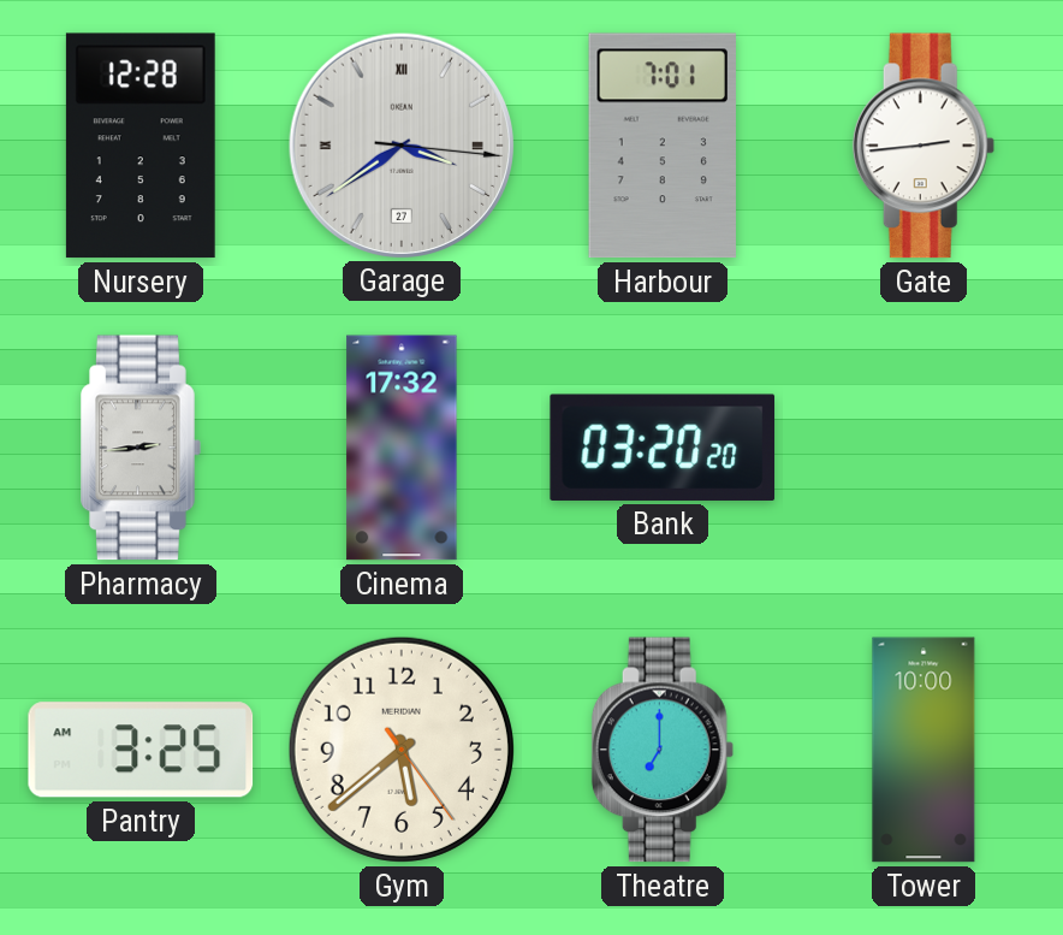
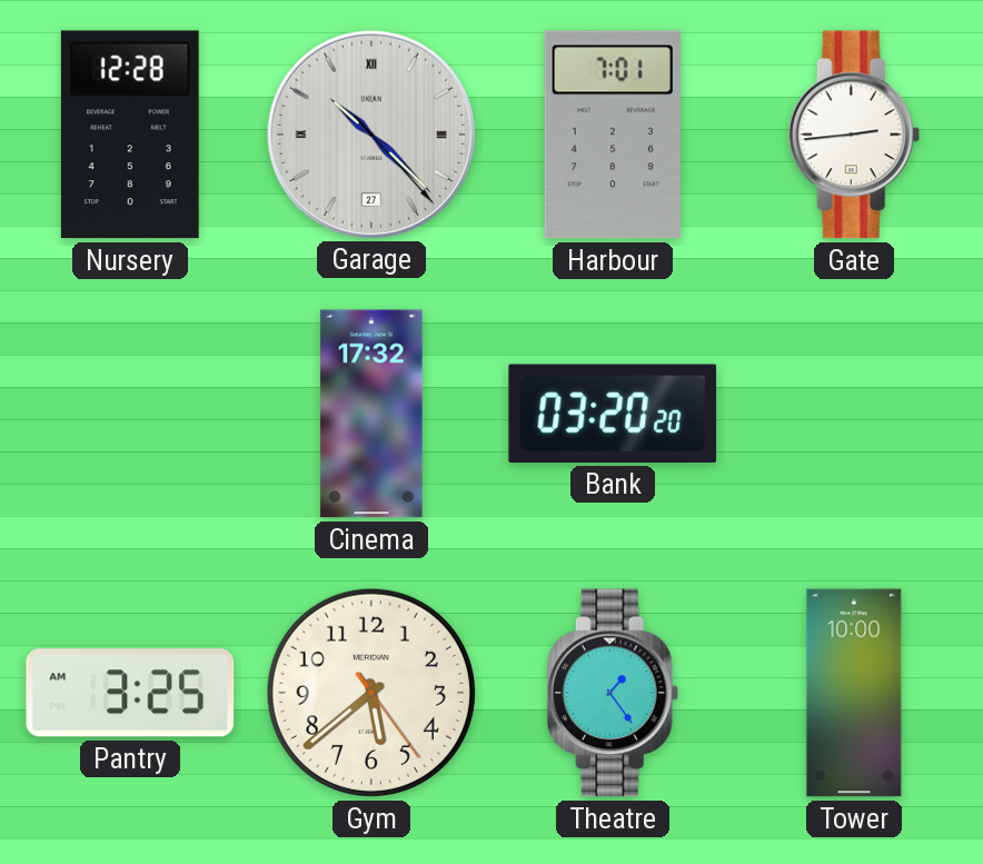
Garage: 3:39 -> 10:22
Pharmacy: 2:44 -> none
Theatre: 7:00 -> 1:24
